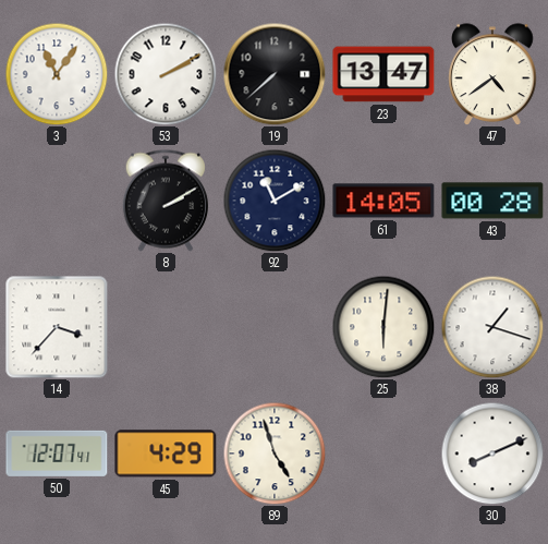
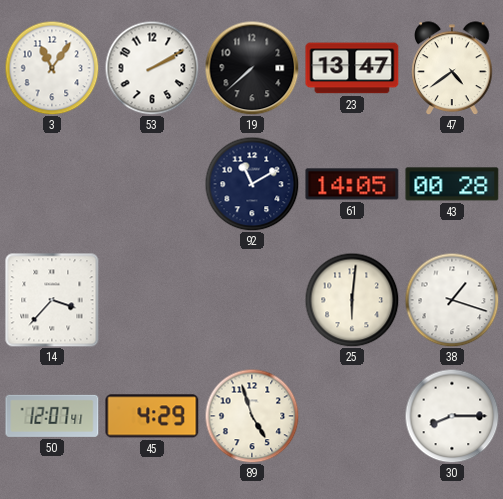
8: 2:10 -> none
30: 8:11 -> 8:15
